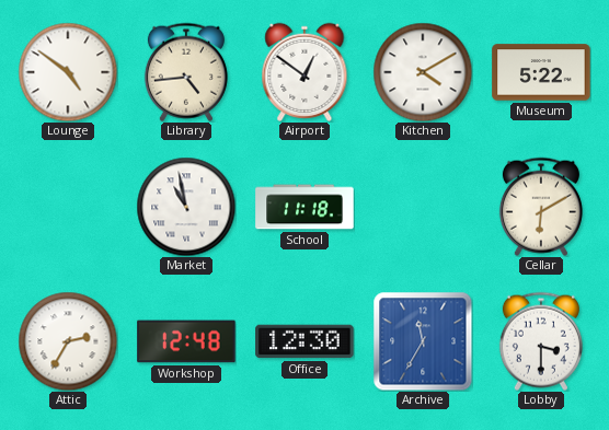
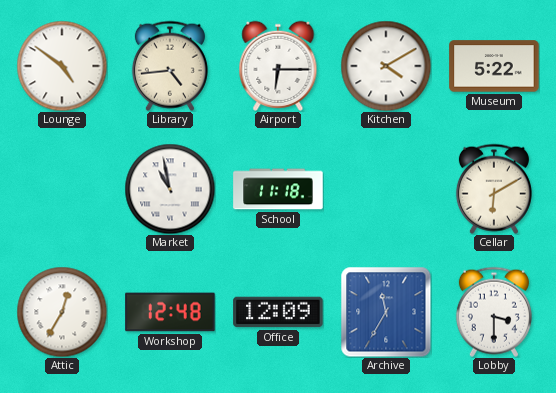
Airport: 12:51 -> 6:15
Attic: 2:35 -> 12:35
Office: 12:30 -> 12:09
